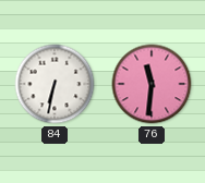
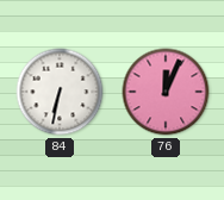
76: 11:31 -> 12:04
